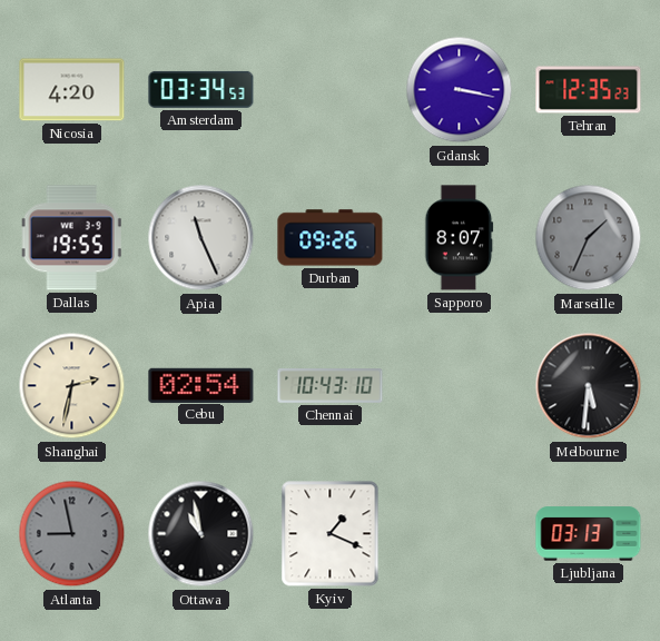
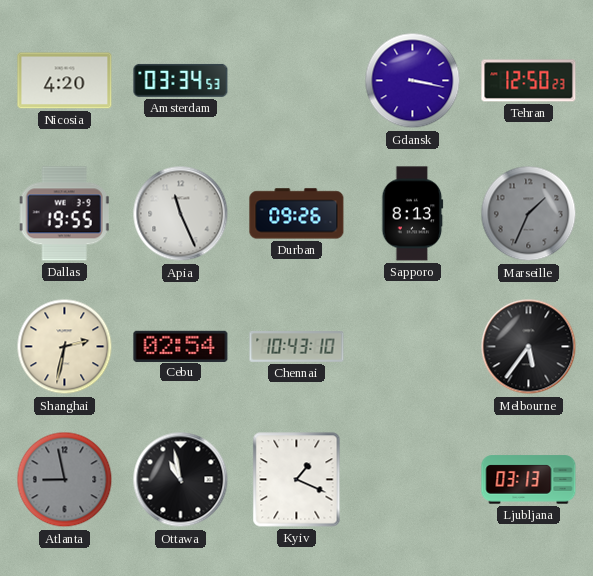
Tehran: 12:35 -> 12:50
Sapporo: 8:07 -> 8:13
Melbourne: 5:31 -> 5:36
